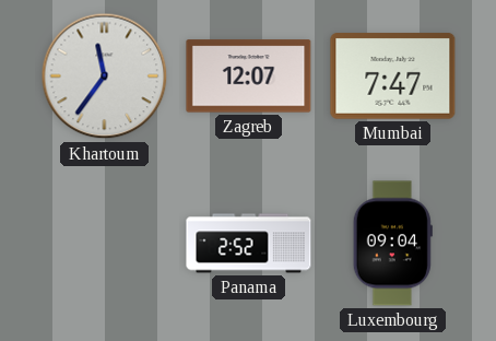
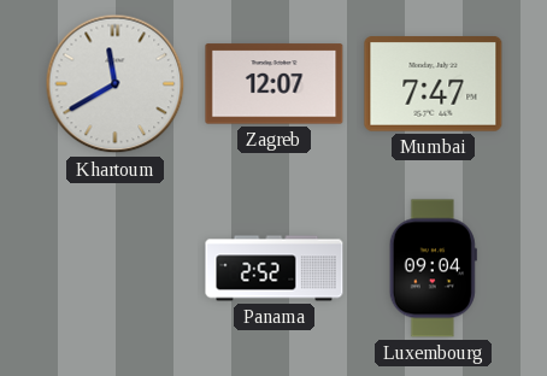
Khartoum: 11:36 -> 11:40
